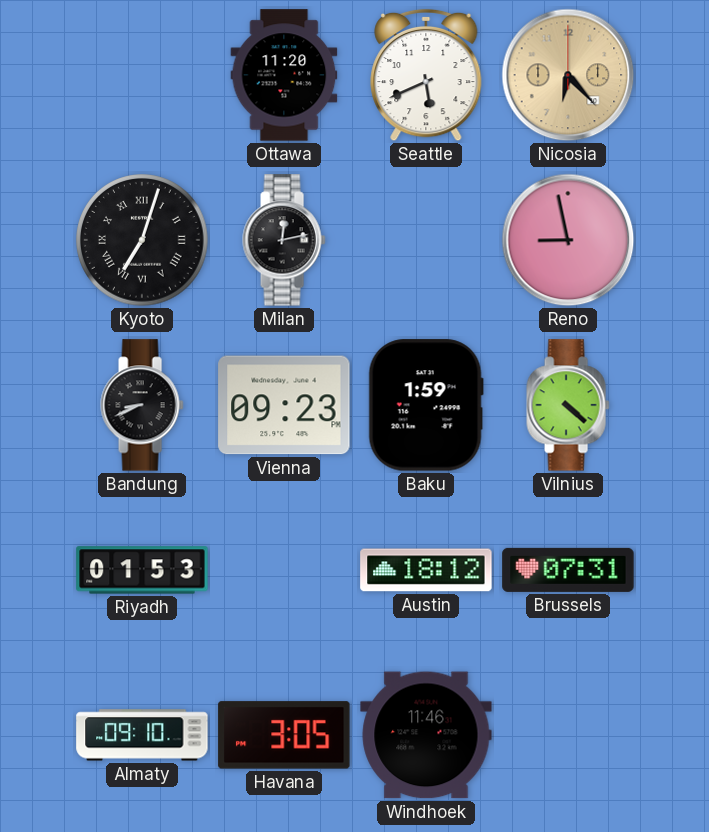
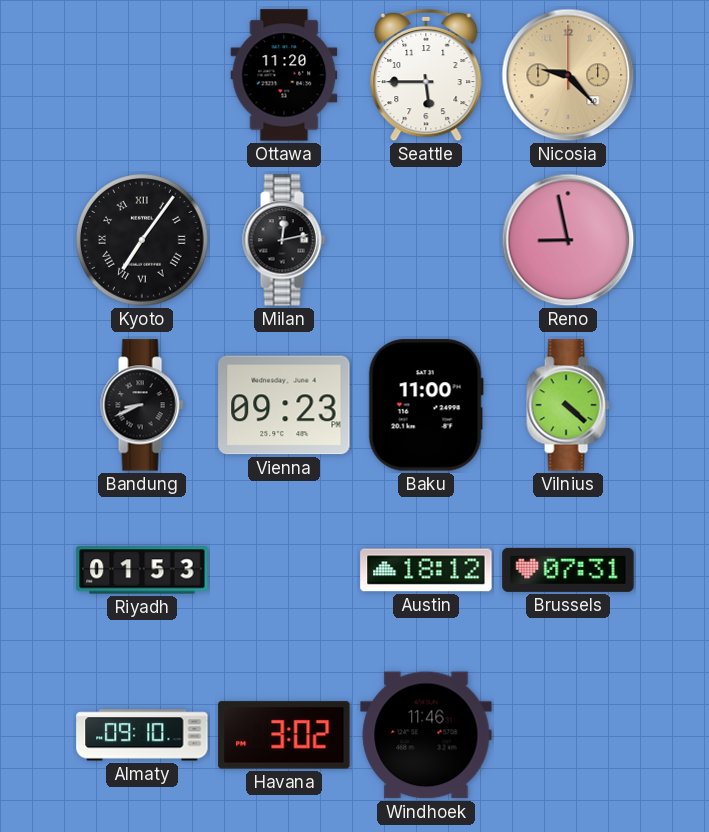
Seattle: 5:41 -> 5:45
Nicosia: 6:23 -> 9:23
Kyoto: 7:03 -> 7:06
Baku: 1:59 -> 11:00
Havana: 3:05 -> 3:02
